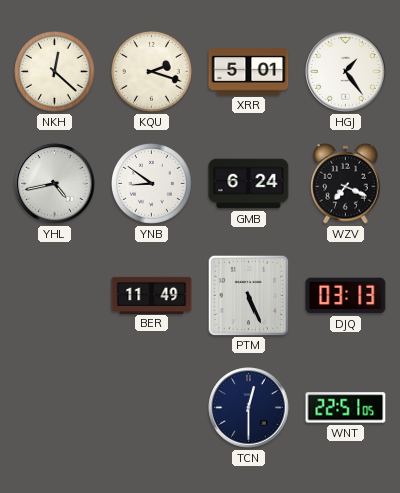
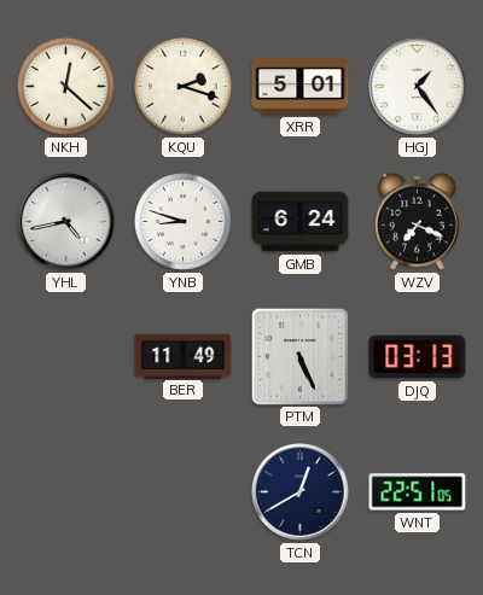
YNB: 8:51 -> 8:48
TCN: 12:30 -> 12:40
